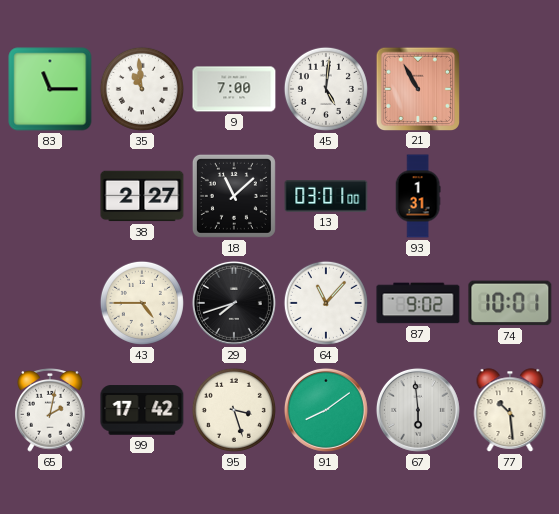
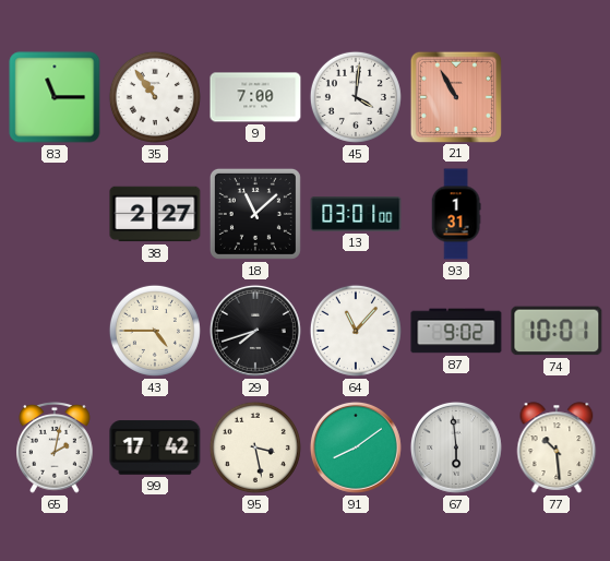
35: 10:59 -> 10:54
45: 5:01 -> 4:01
95: 3:27 -> 3:28
